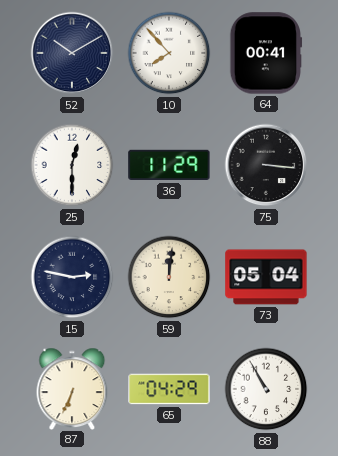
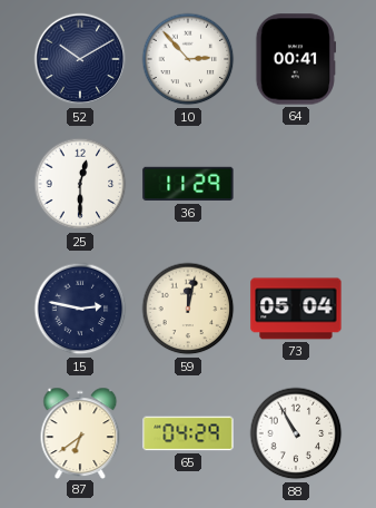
10: 7:53 -> 2:53
75: 3:16 -> none
59: 12:01 -> 12:02
87: 6:34 -> 6:39
